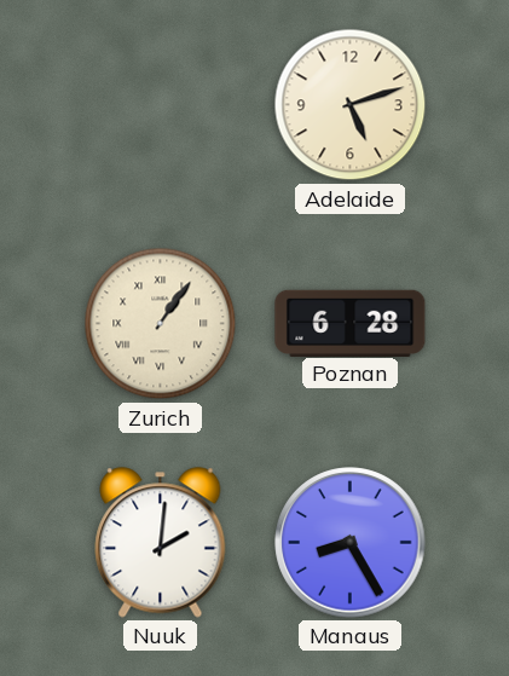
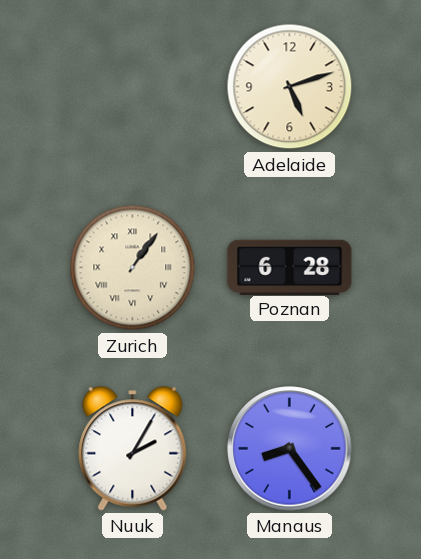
Nuuk: 2:01 -> 2:05
Manaus: 8:25 -> 8:24
